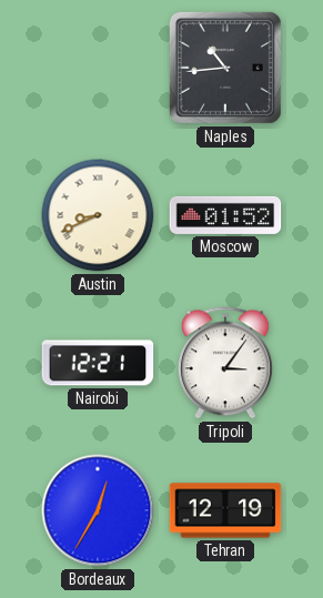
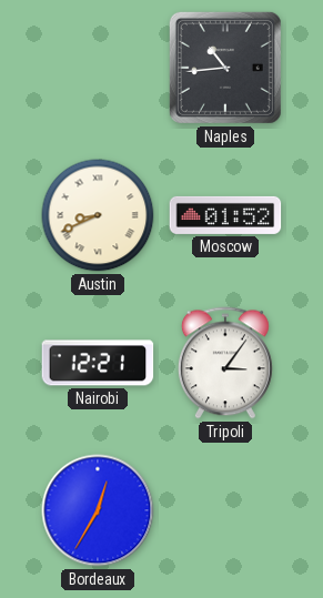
Tehran: 12:19 -> none
